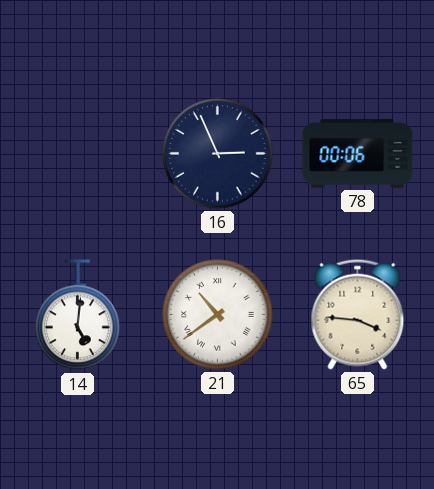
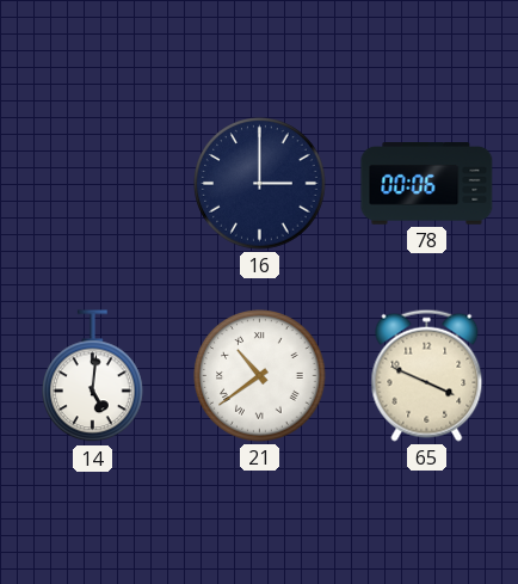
16: 2:56 -> 3:00
65: 3:46 -> 3:49
